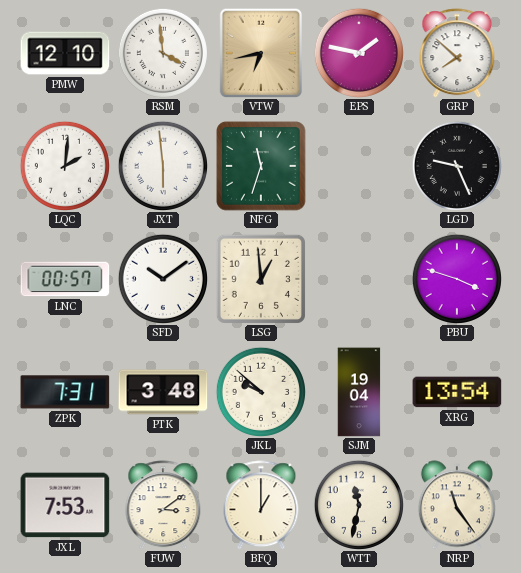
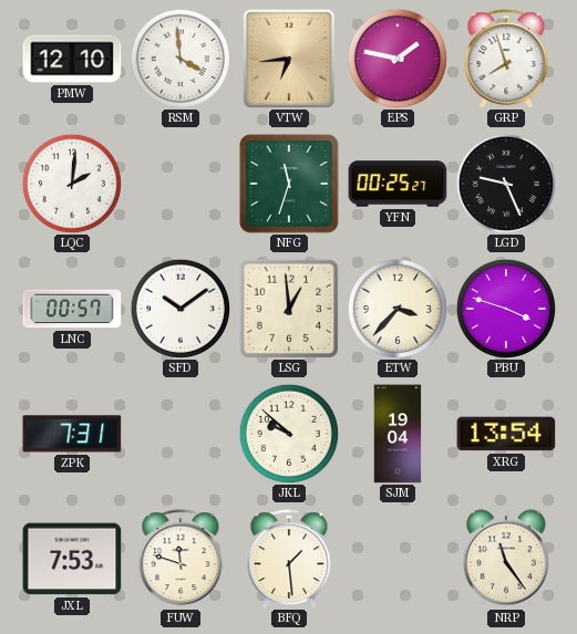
VTW: 6:43 -> 6:44
GRP: 7:52 -> 7:57
JXT: 5:59 -> none
YFN: none -> 00:25
ETW: none -> 3:37
PTK: 3:48 -> none
FUW: 3:09 -> 11:48
BFQ: 1:00 -> 1:29
WTT: 11:32 -> none
